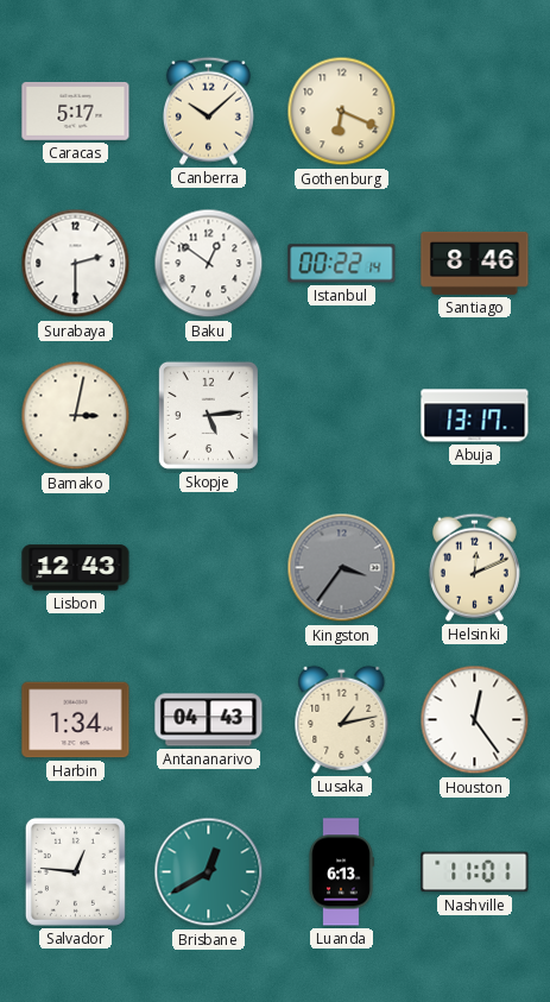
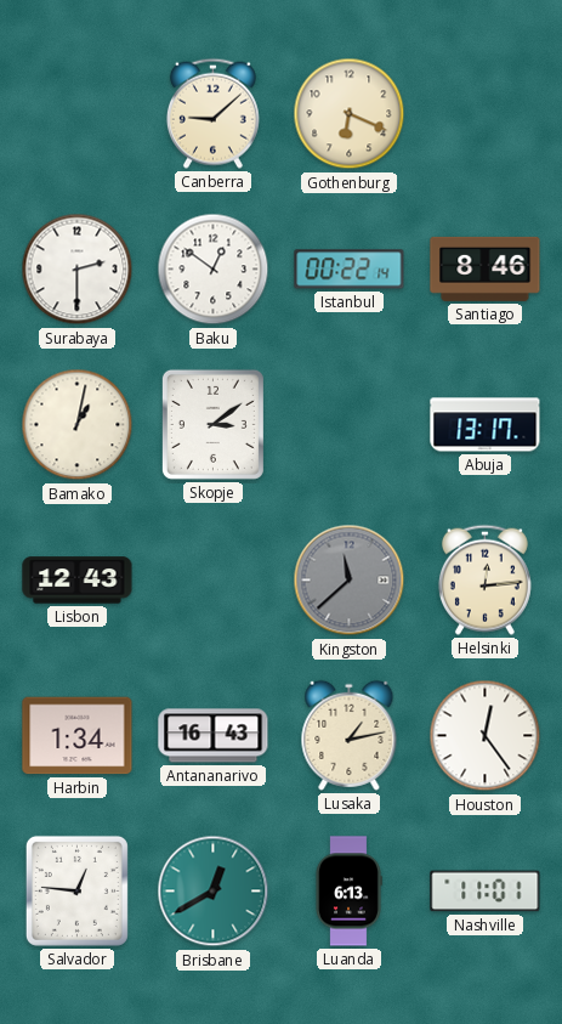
Caracas: 5:17 -> none
Canberra: 10:08 -> 9:08
Bamako: 3:02 -> 1:02
Skopje: 5:14 -> 3:09
Kingston: 3:36 -> 11:38
Helsinki: 12:11 -> 12:14
Antananarivo: 04:43 -> 16:43
